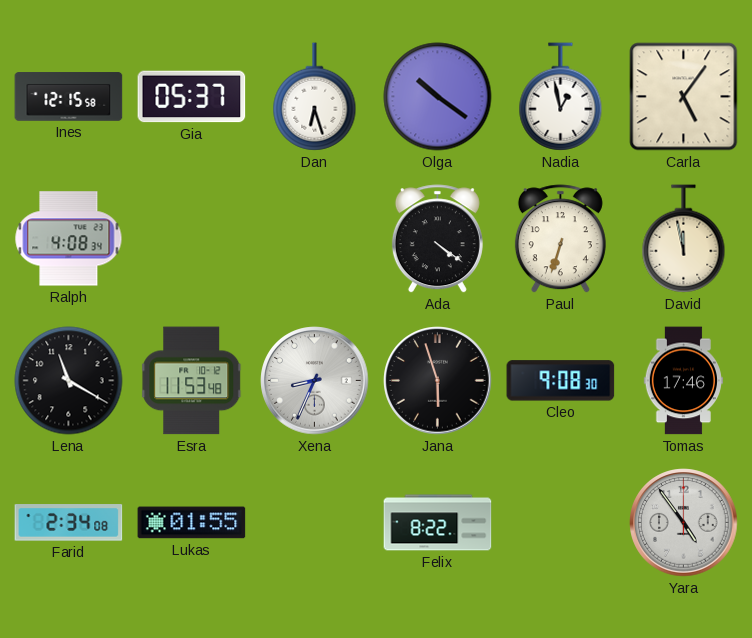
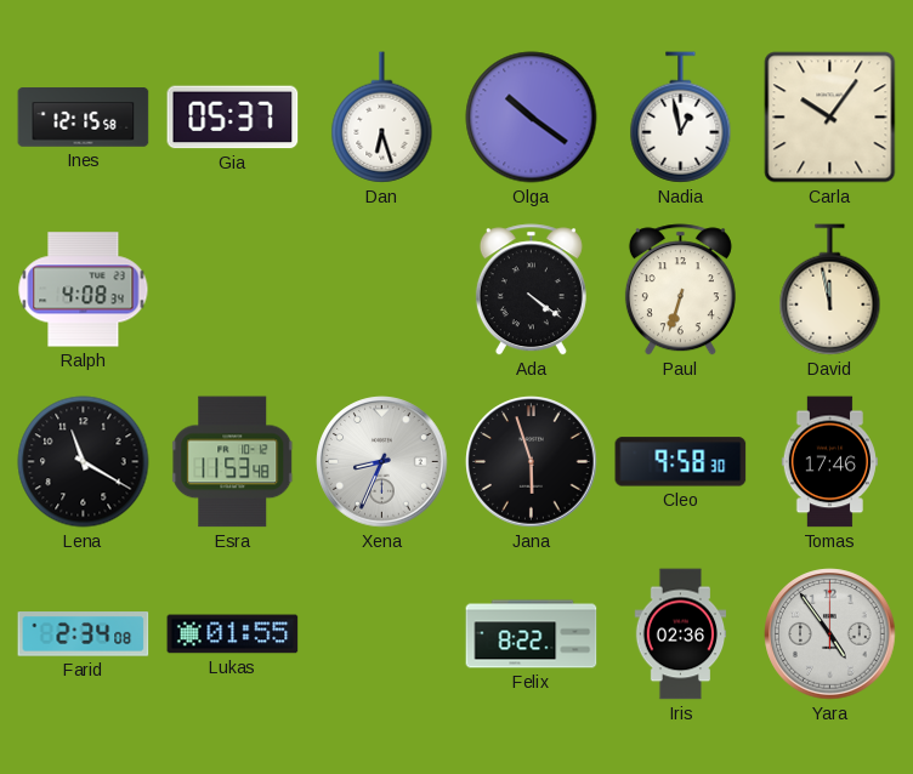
Carla: 5:06 -> 10:06
Cleo: 9:08 -> 9:58
Iris: none -> 02:36
